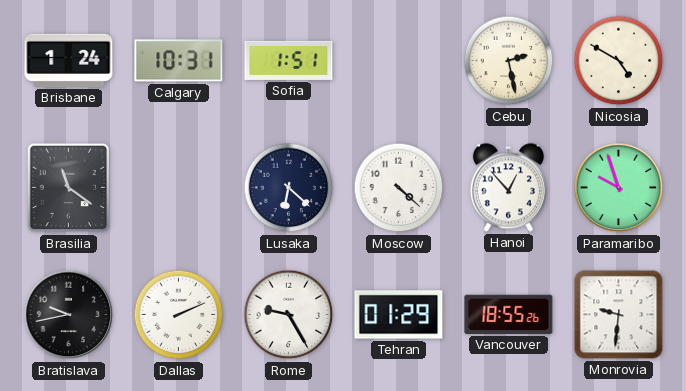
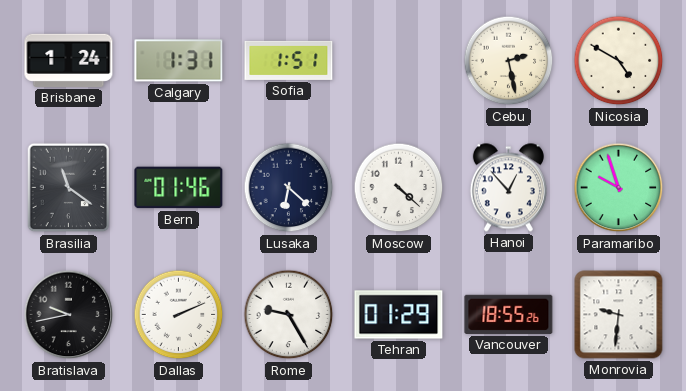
Calgary: 10:31 -> 1:31
Bern: none -> 01:46
